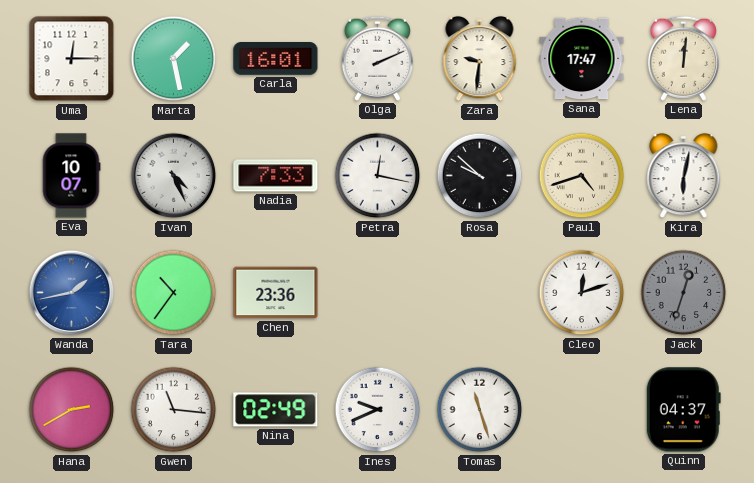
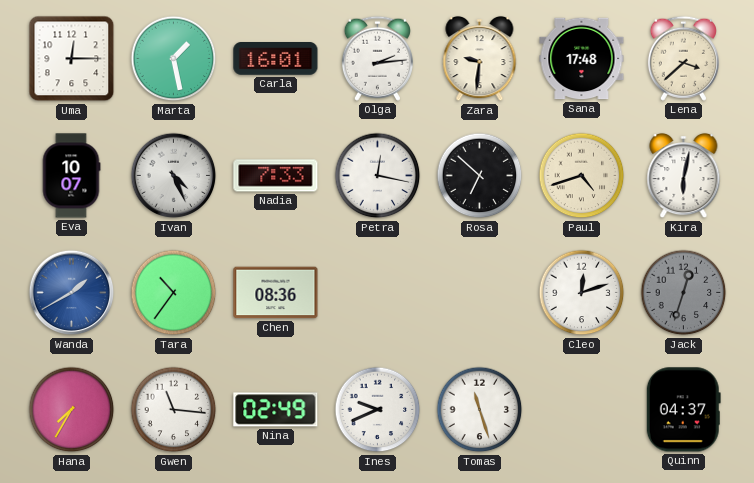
Olga: 2:11 -> 2:14
Sana: 17:47 -> 17:48
Lena: 12:01 -> 3:38
Rosa: 9:52 -> 6:52
Wanda: 1:43 -> 1:40
Chen: 23:36 -> 08:36
Hana: 2:40 -> 7:35
